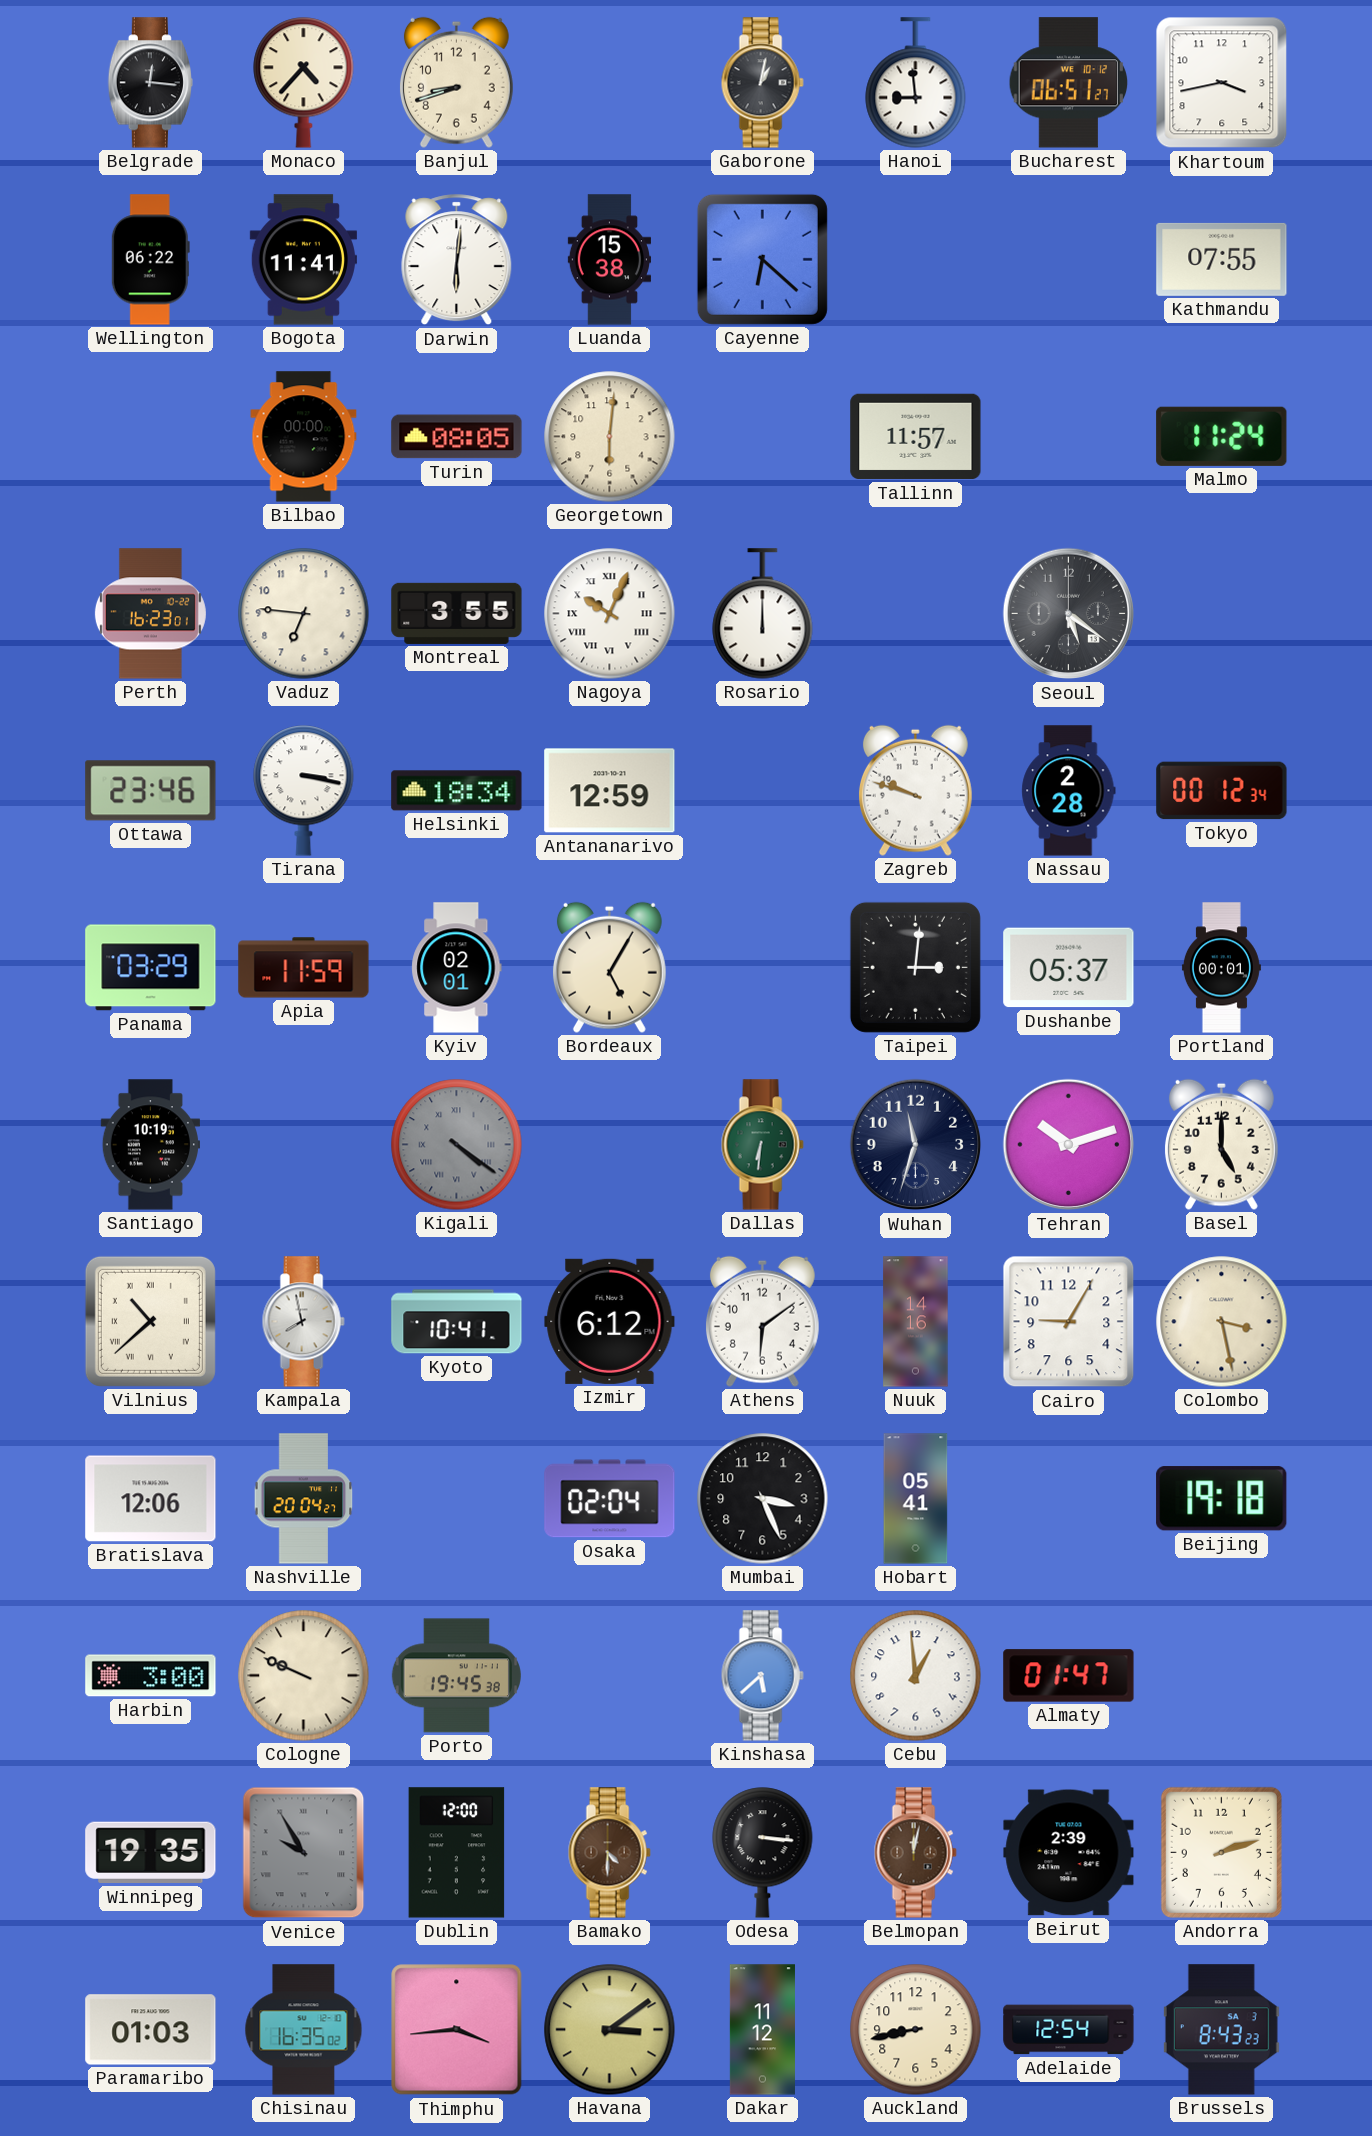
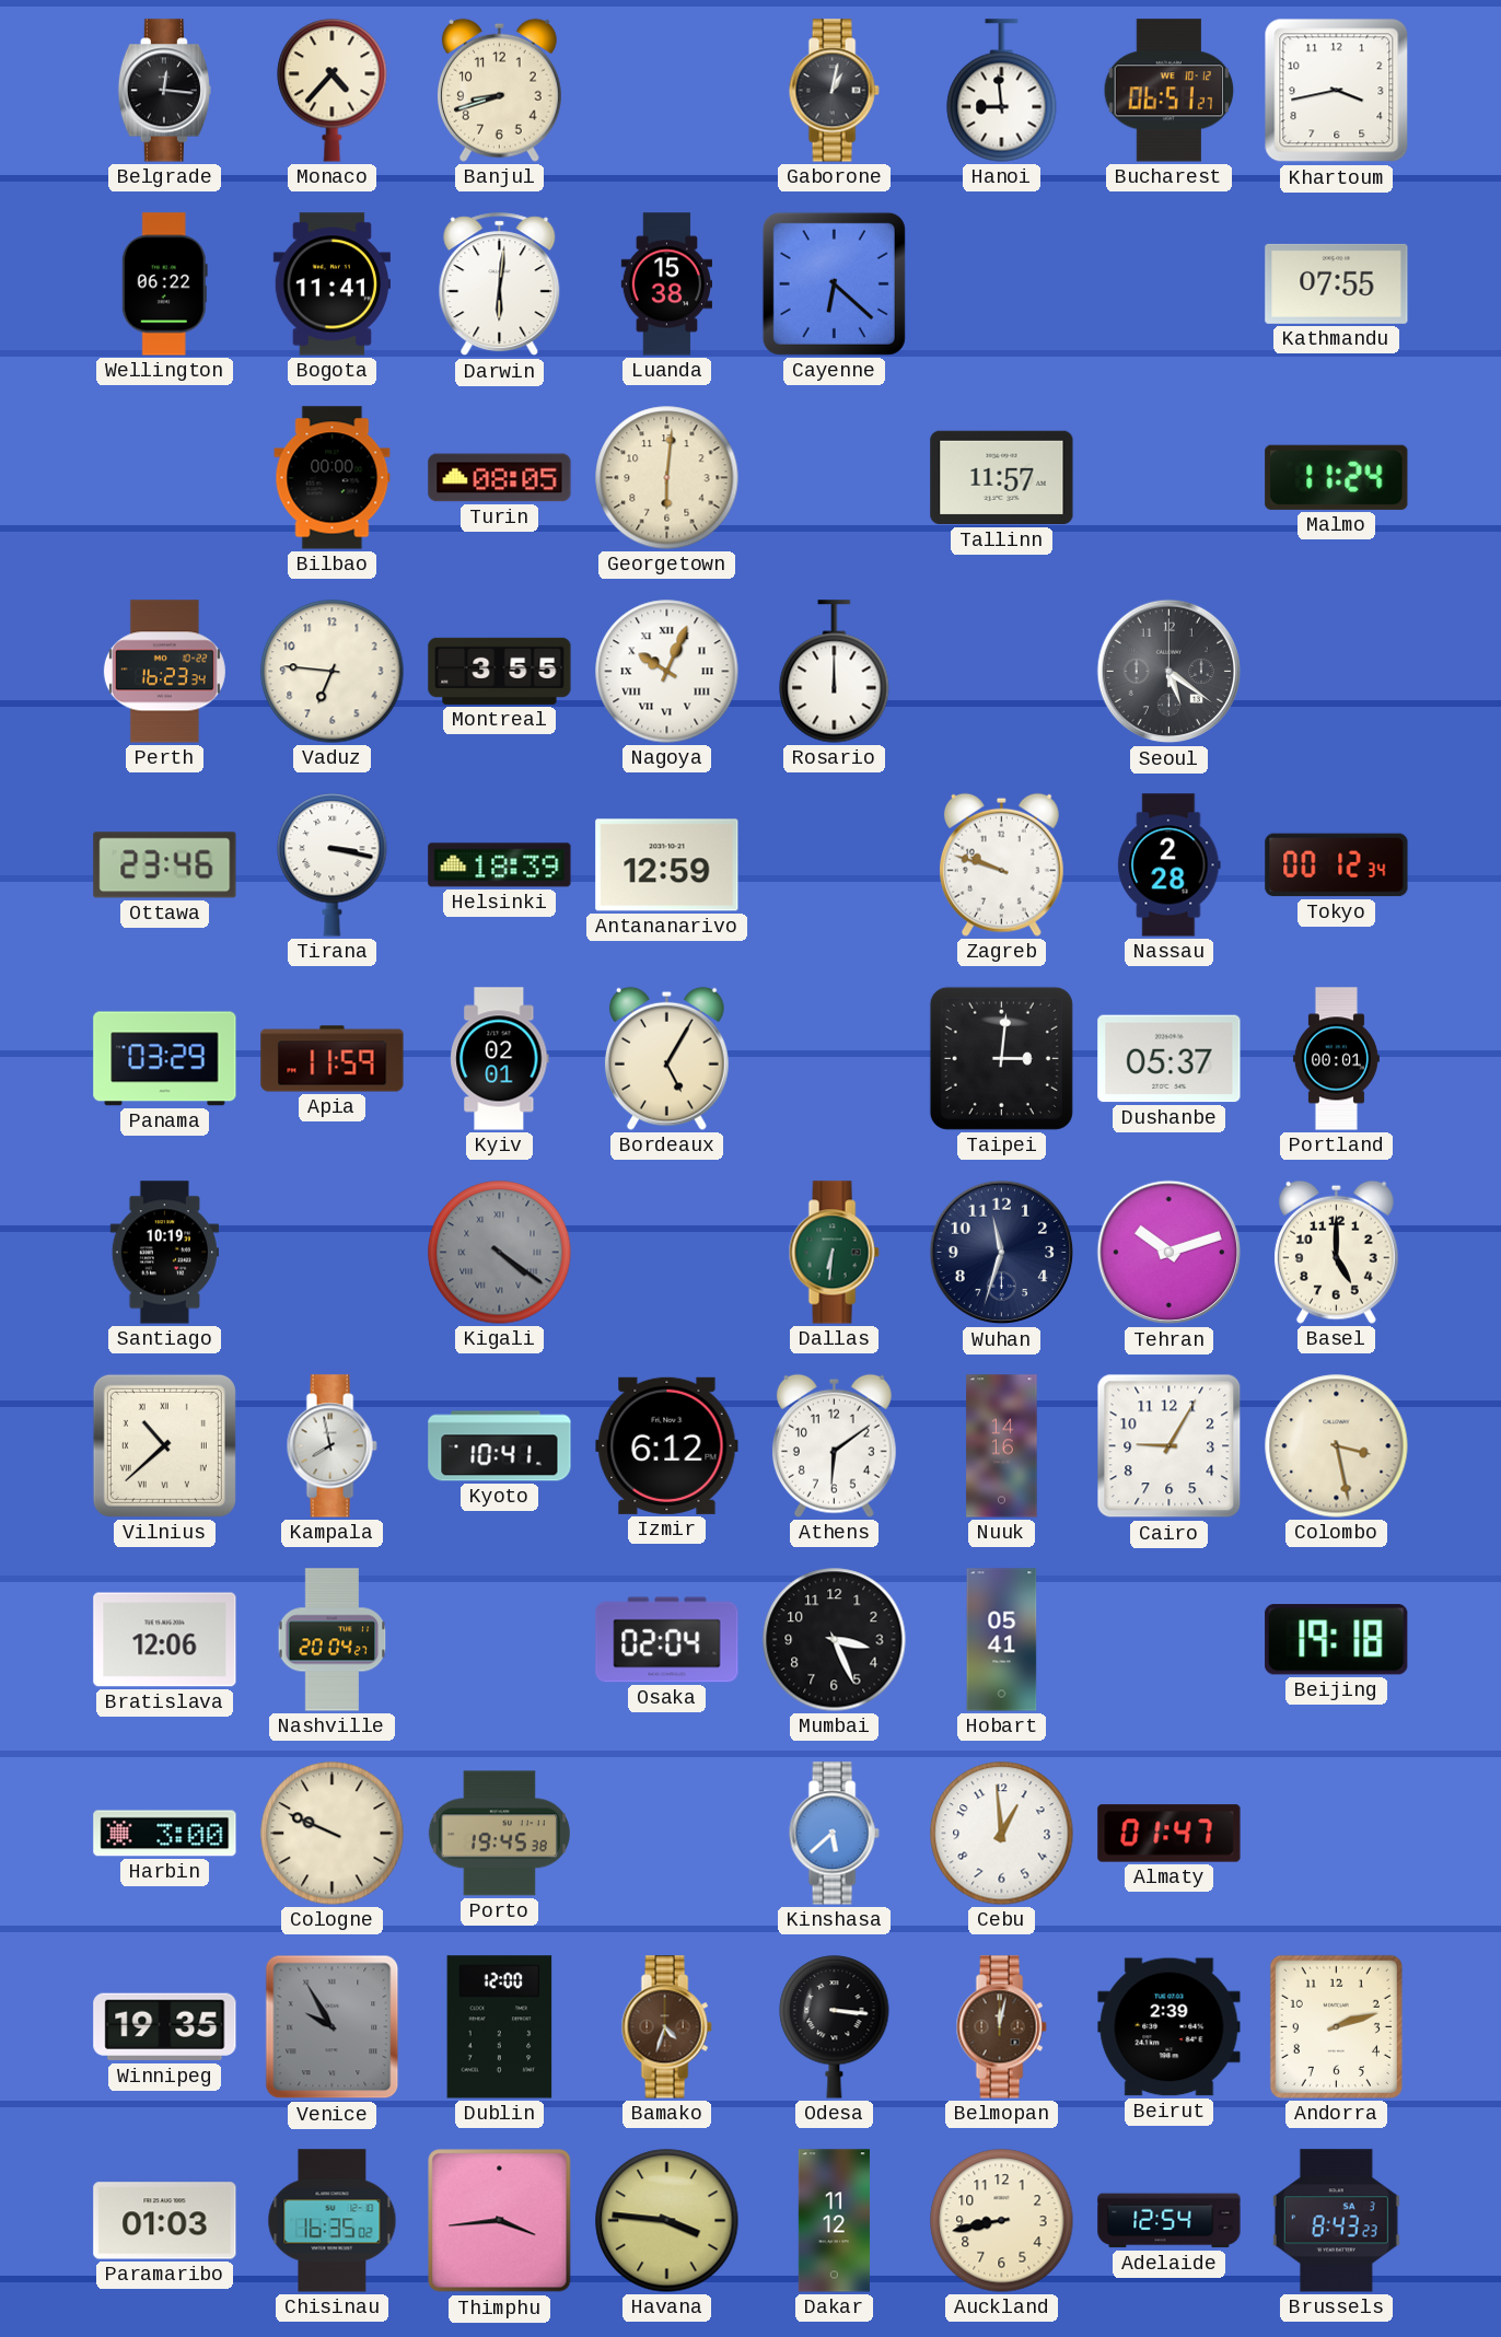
Perth: 16:23:01 -> 16:23:34
Helsinki: 18:34 -> 18:39
Bamako: 4:30 -> 4:33
Havana: 3:09 -> 3:46
